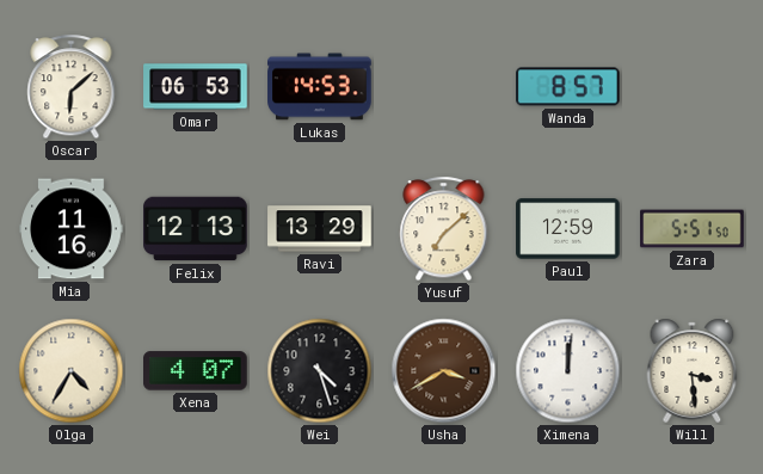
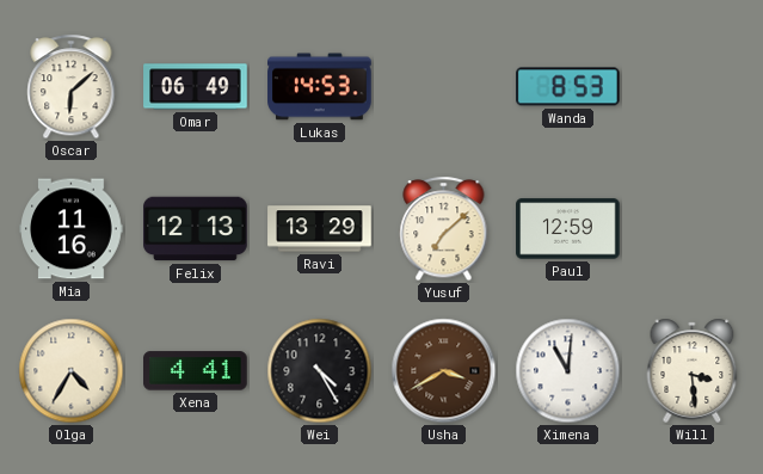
Omar: 06:53 -> 06:49
Wanda: 8:57 -> 8:53
Zara: 5:51 -> none
Xena: 4:07 -> 4:41
Wei: 4:27 -> 4:25
Ximena: 12:01 -> 11:01
